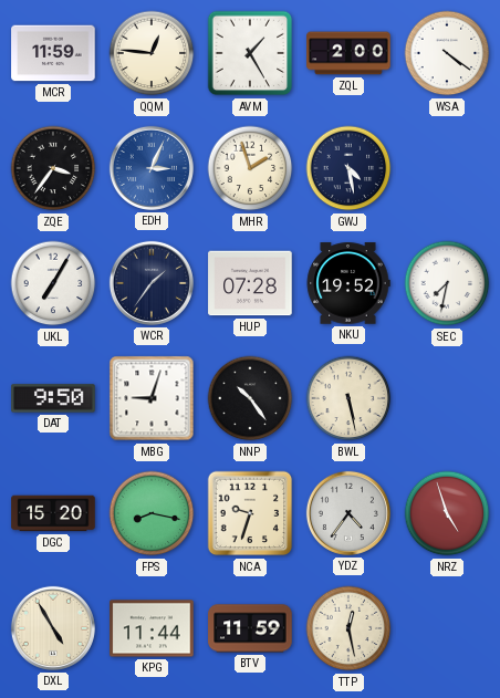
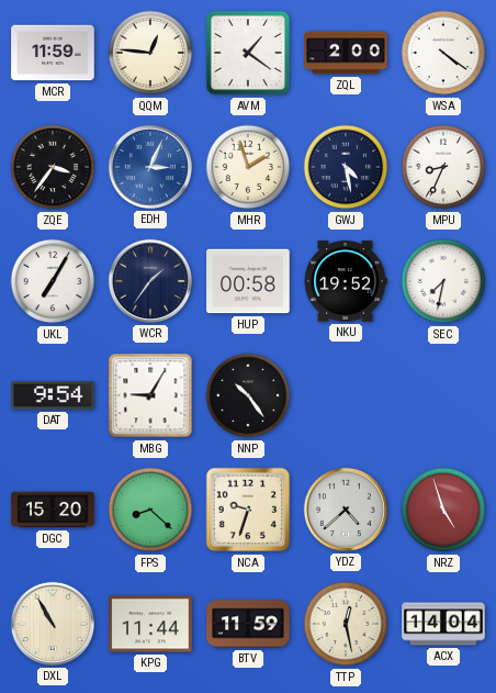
AVM: 1:25 -> 1:21
MPU: none -> 8:34
HUP: 07:28 -> 00:58
DAT: 9:50 -> 9:54
MBG: 9:03 -> 9:05
BWL: 5:28 -> none
FPS: 8:17 -> 8:22
YDZ: 4:36 -> 4:38
DXL: 4:55 -> 10:55
ACX: none -> 14:04
